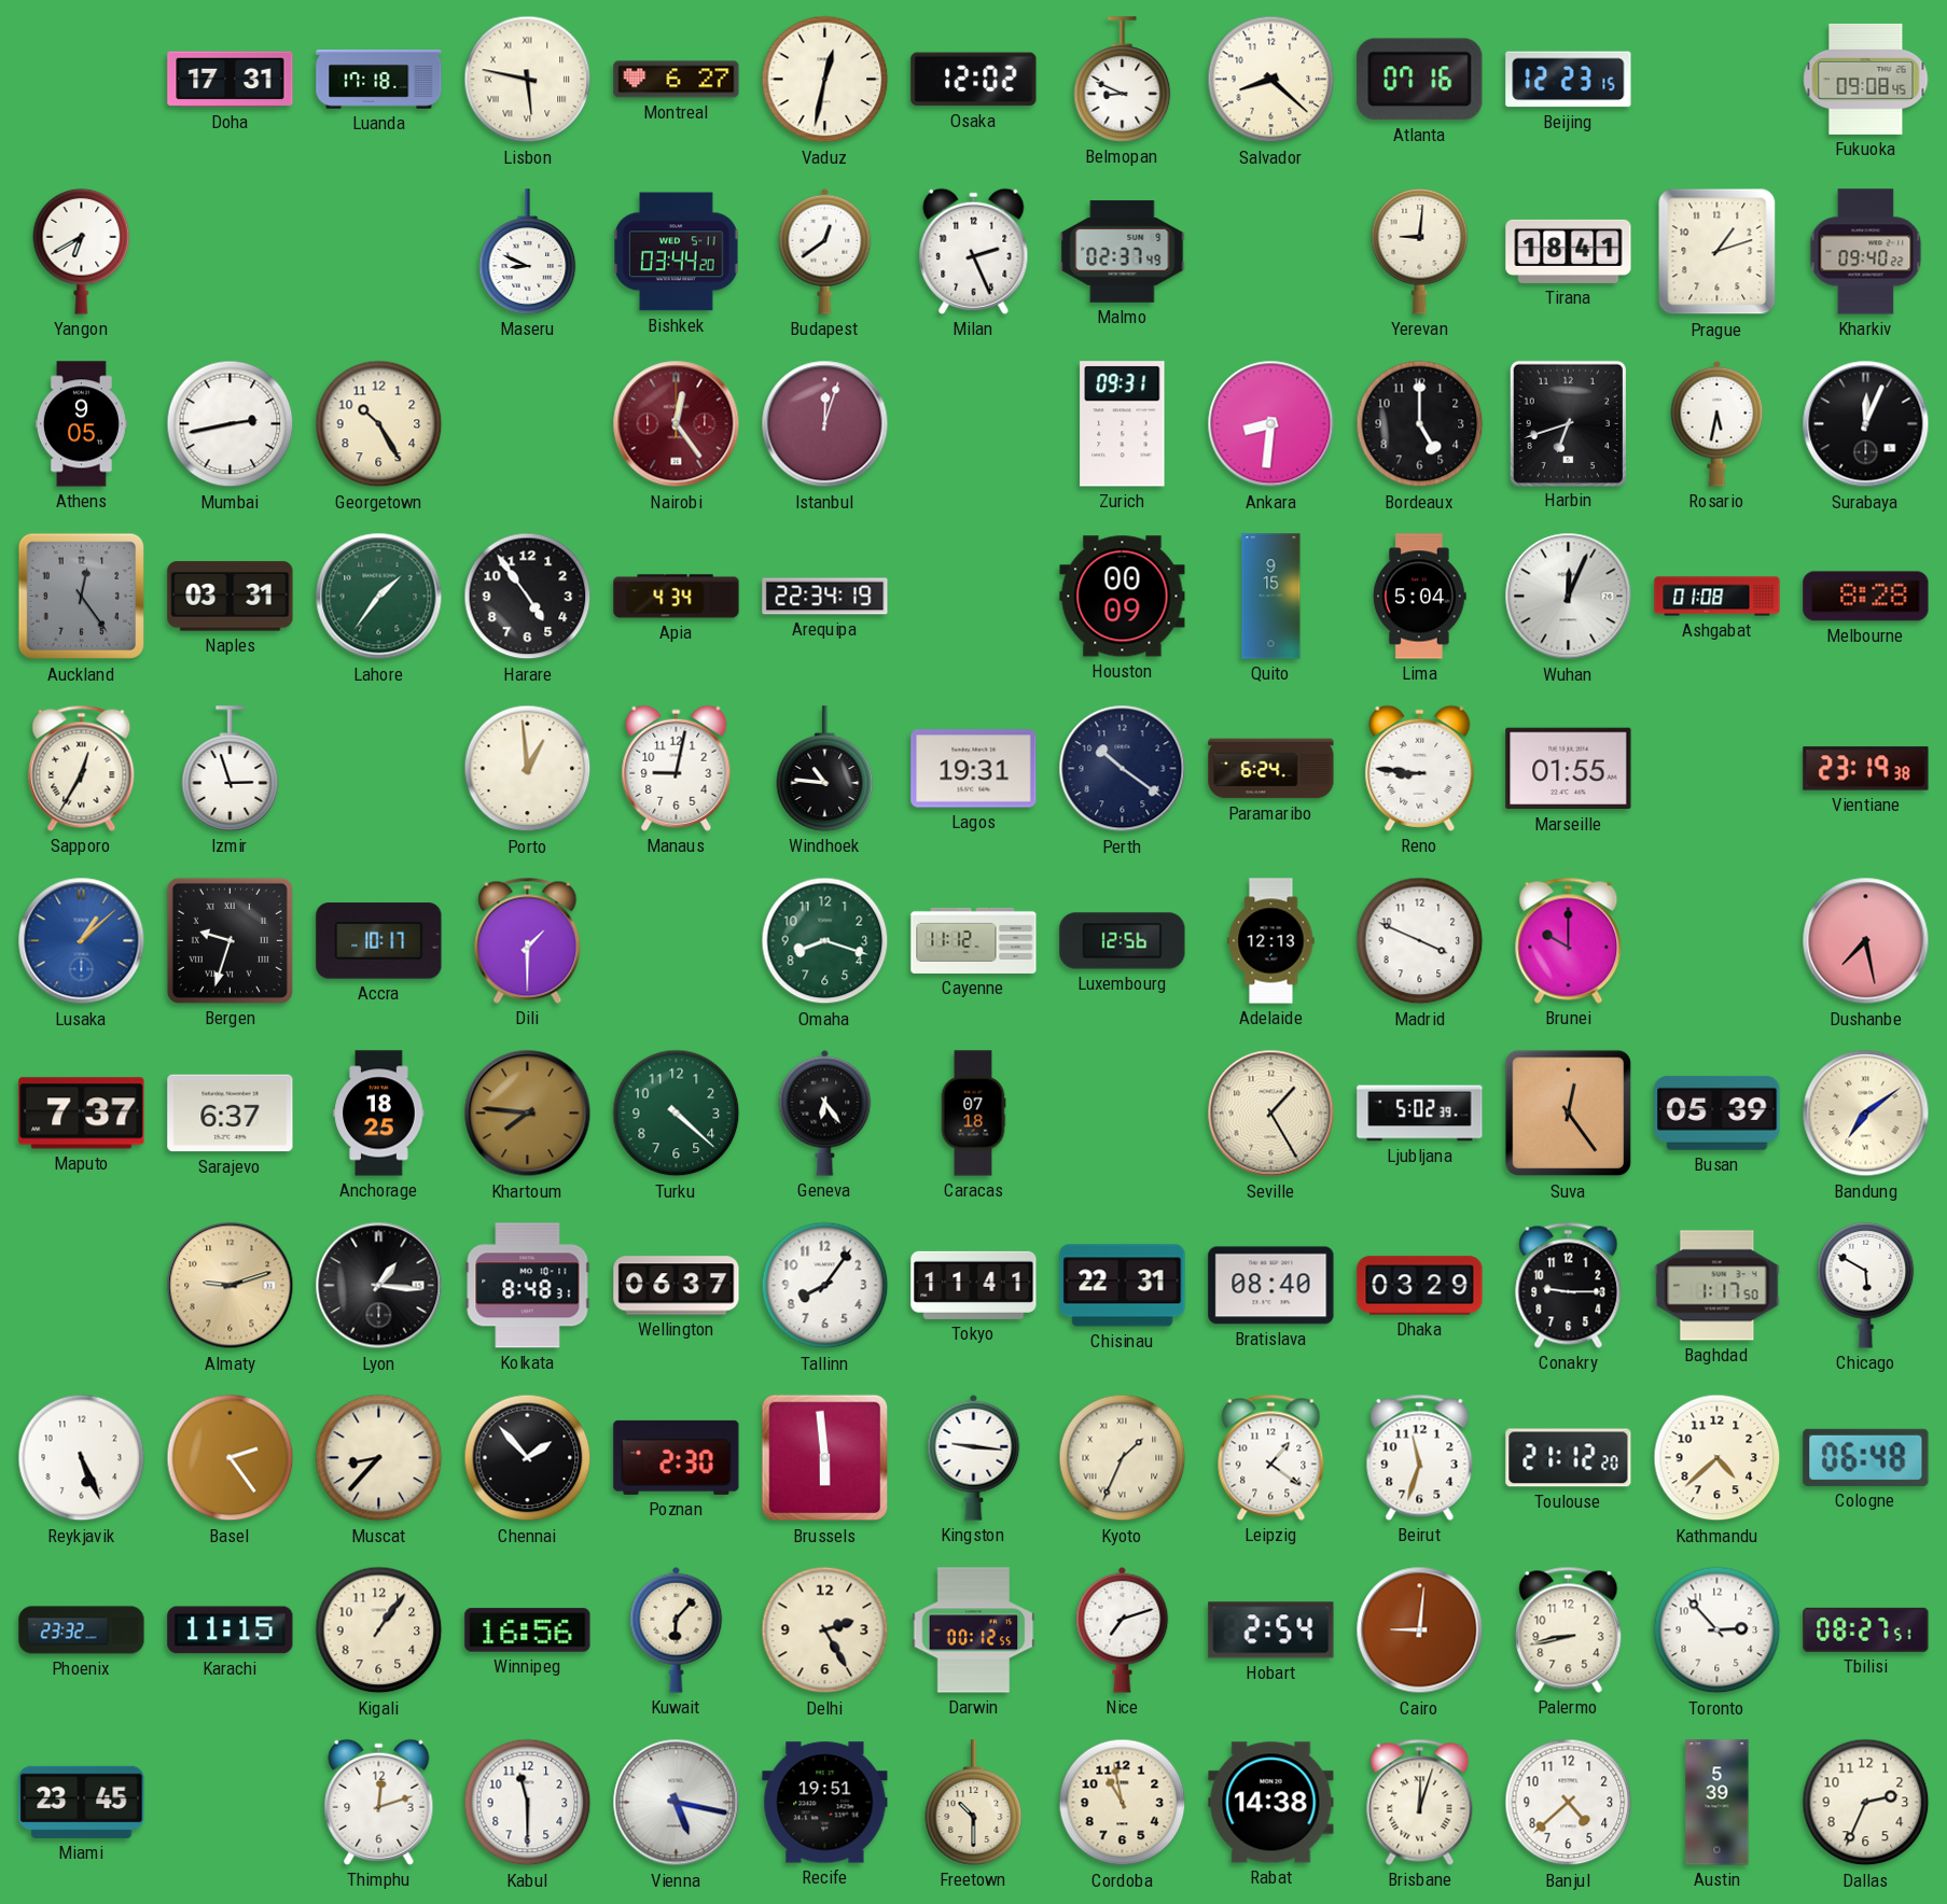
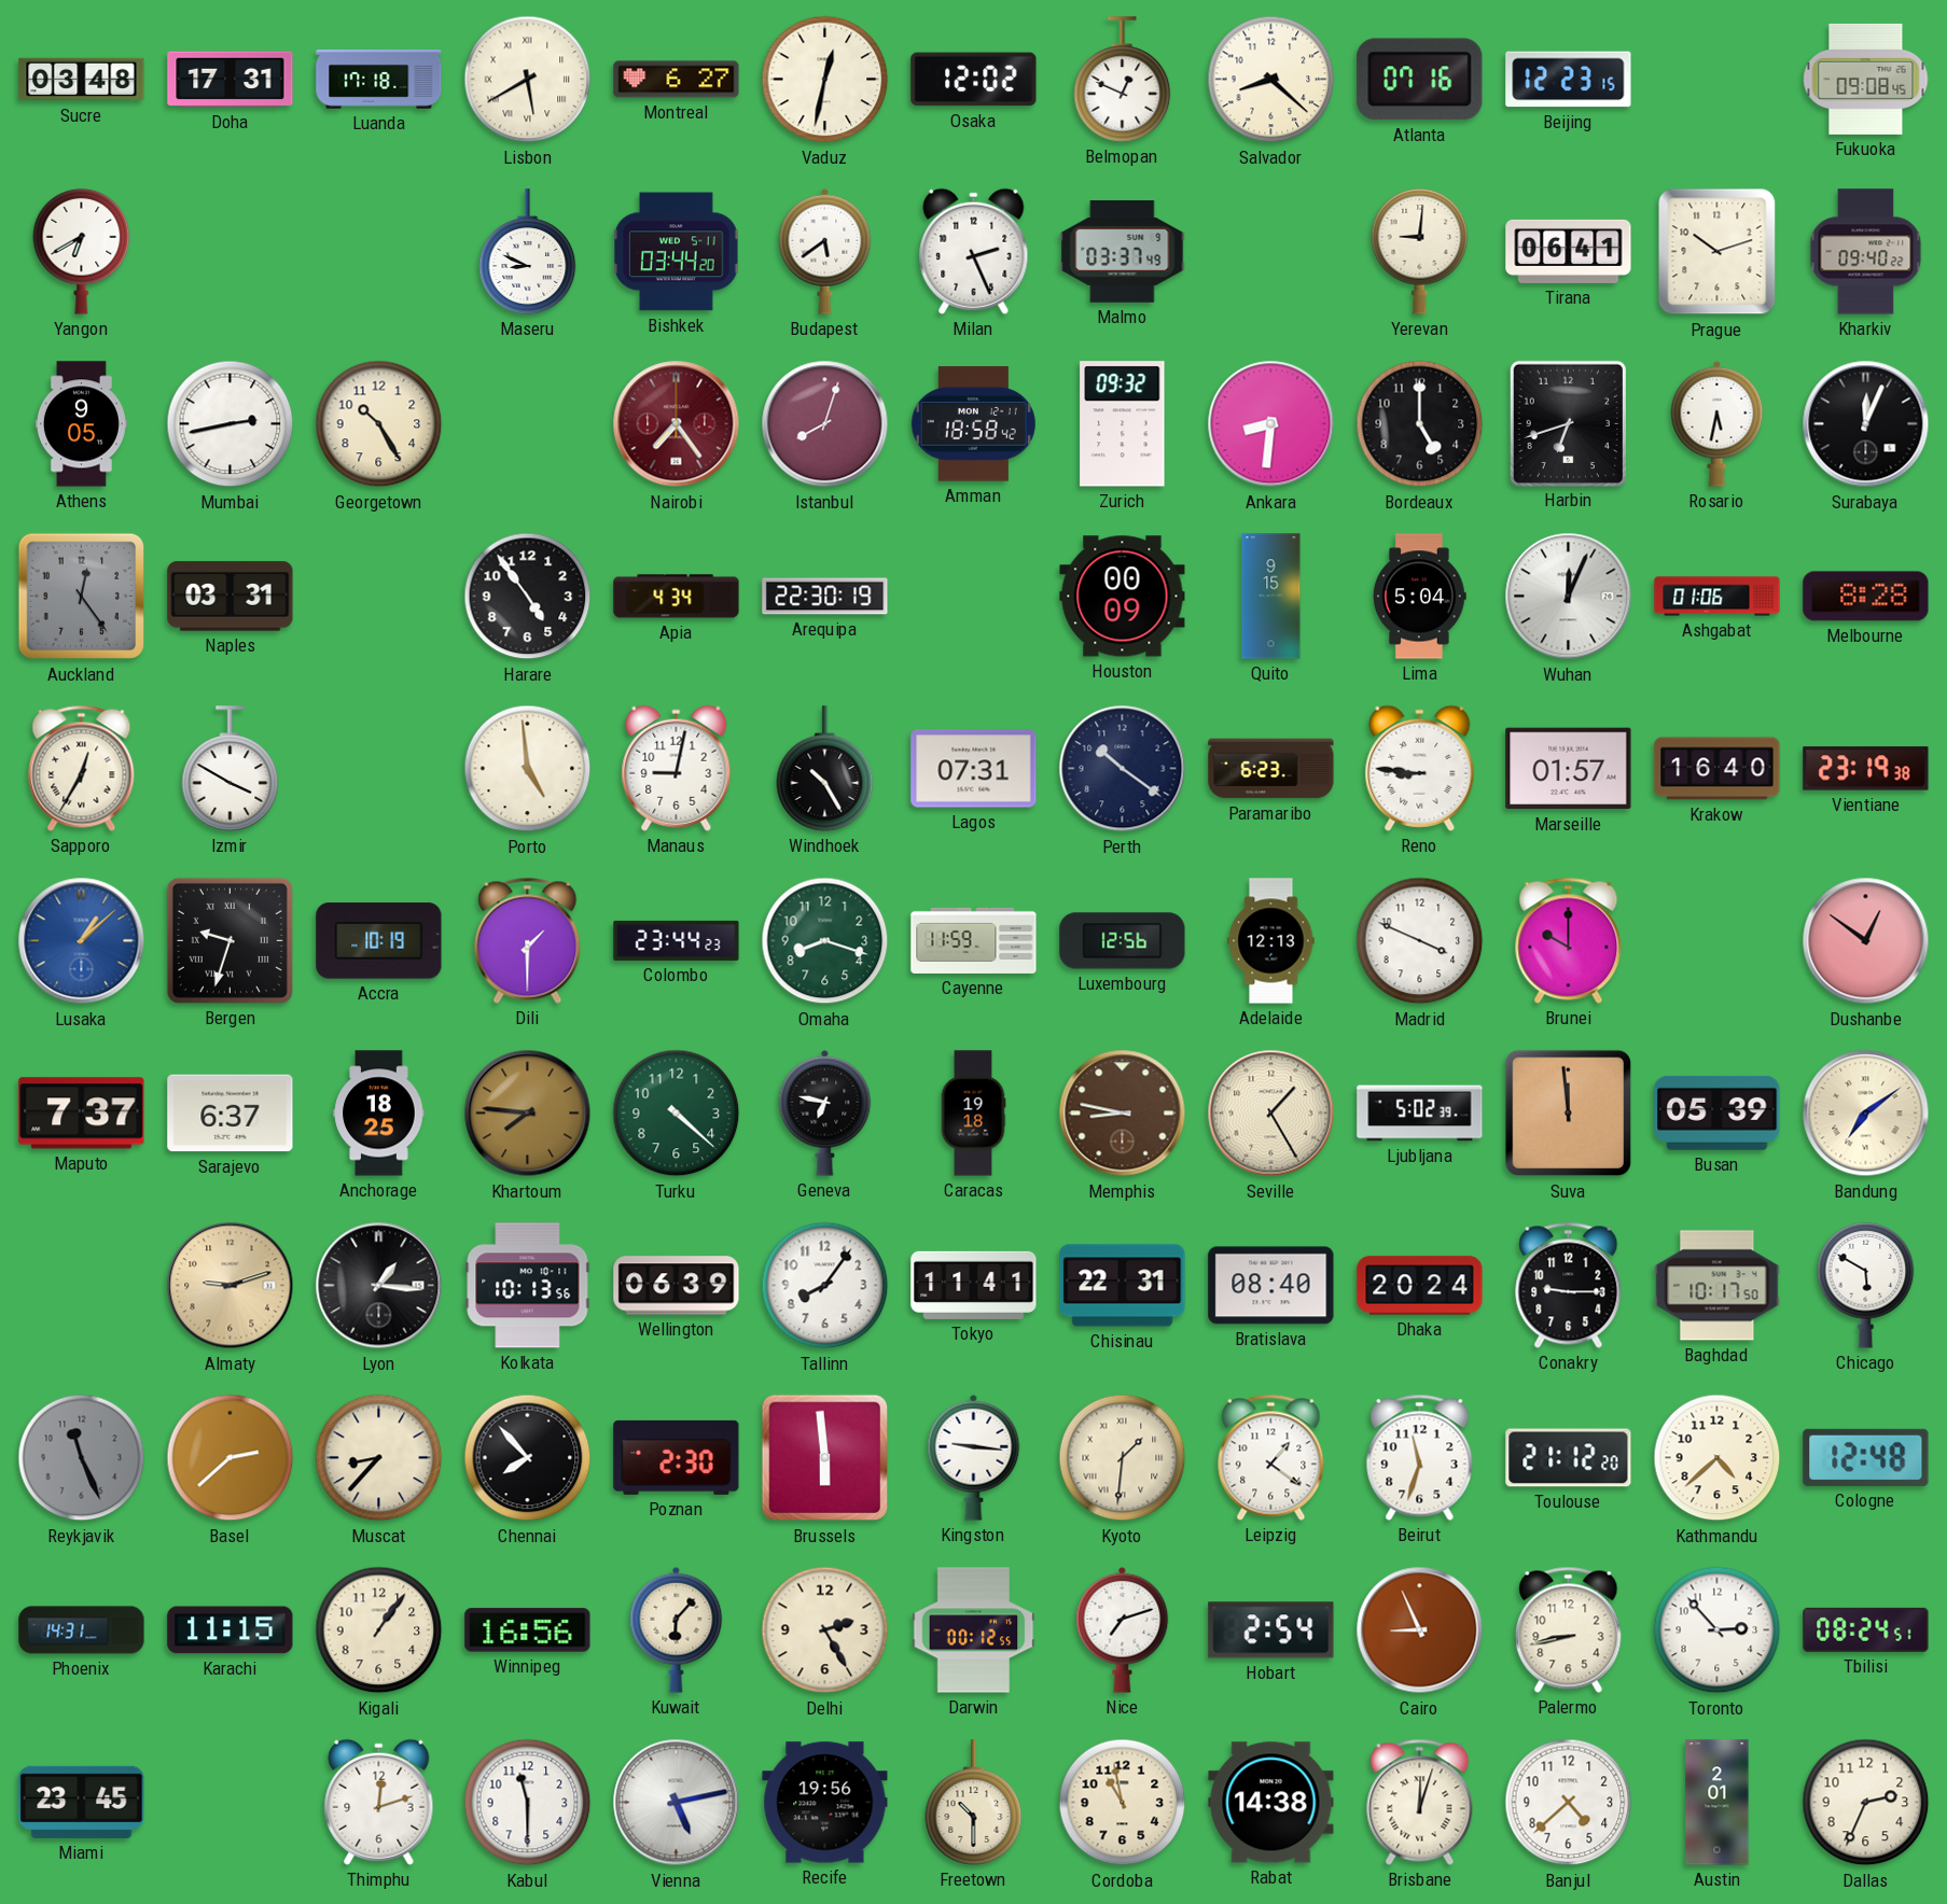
Sucre: none -> 03:48
Lisbon: 5:47 -> 5:40
Belmopan: 8:49 -> 12:49
Budapest: 12:39 -> 5:39
Malmo: 02:37 -> 03:37
Tirana: 18:41 -> 06:41
Prague: 1:12 -> 10:12
Nairobi: 12:24 -> 7:24
Istanbul: 12:03 -> 8:03
Amman: none -> 18:58
Zurich: 09:31 -> 09:32
Lahore: 1:36 -> none
Arequipa: 22:34 -> 22:30
Ashgabat: 01:08 -> 01:06
Izmir: 2:57 -> 3:50
Porto: 12:59 -> 4:59
Windhoek: 10:46 -> 10:25
Lagos: 19:31 -> 07:31
Paramaribo: 6:24 -> 6:23
Marseille: 01:55 -> 01:57
Krakow: none -> 16:40
Accra: 10:17 -> 10:19
Colombo: none -> 23:44
Cayenne: 11:12 -> 11:59
Dushanbe: 7:28 -> 12:51
Geneva: 6:24 -> 6:47
Caracas: 07:18 -> 19:18
Memphis: none -> 8:47
Suva: 12:24 -> 11:59
Kolkata: 8:48 -> 10:13
Wellington: 06:37 -> 06:39
Dhaka: 03:29 -> 20:24
Baghdad: 1:17 -> 10:17
Reykjavik: 5:26 -> 11:26
Reykjavik dial: white -> grey
Basel: 2:24 -> 2:38
Chennai: 1:53 -> 7:53
Kyoto: 1:34 -> 1:31
Cologne: 06:48 -> 12:48
Phoenix: 23:32 -> 14:31
Cairo: 9:01 -> 8:56
Tbilisi: 08:27 -> 08:24
Vienna: 5:17 -> 5:13
Recife: 19:51 -> 19:56
Austin: 5:39 -> 2:01
